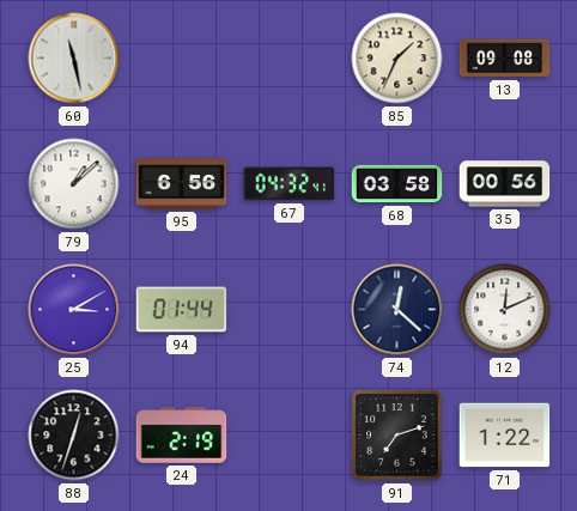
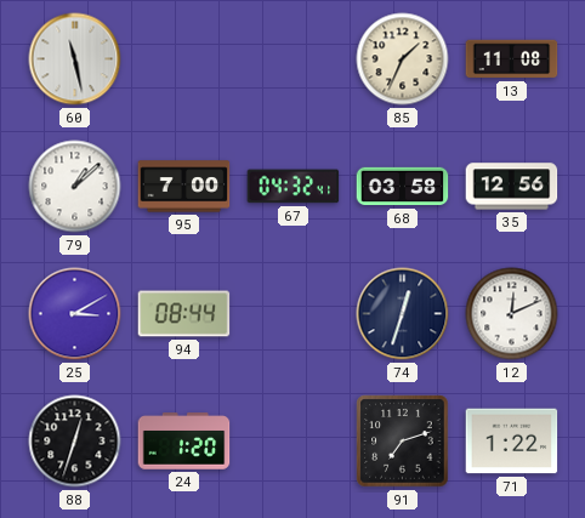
13: 09:08 -> 11:08
95: 6:56 -> 7:00
35: 00:56 -> 12:56
94: 01:44 -> 08:44
74: 12:22 -> 12:33
24: 2:19 -> 1:20
